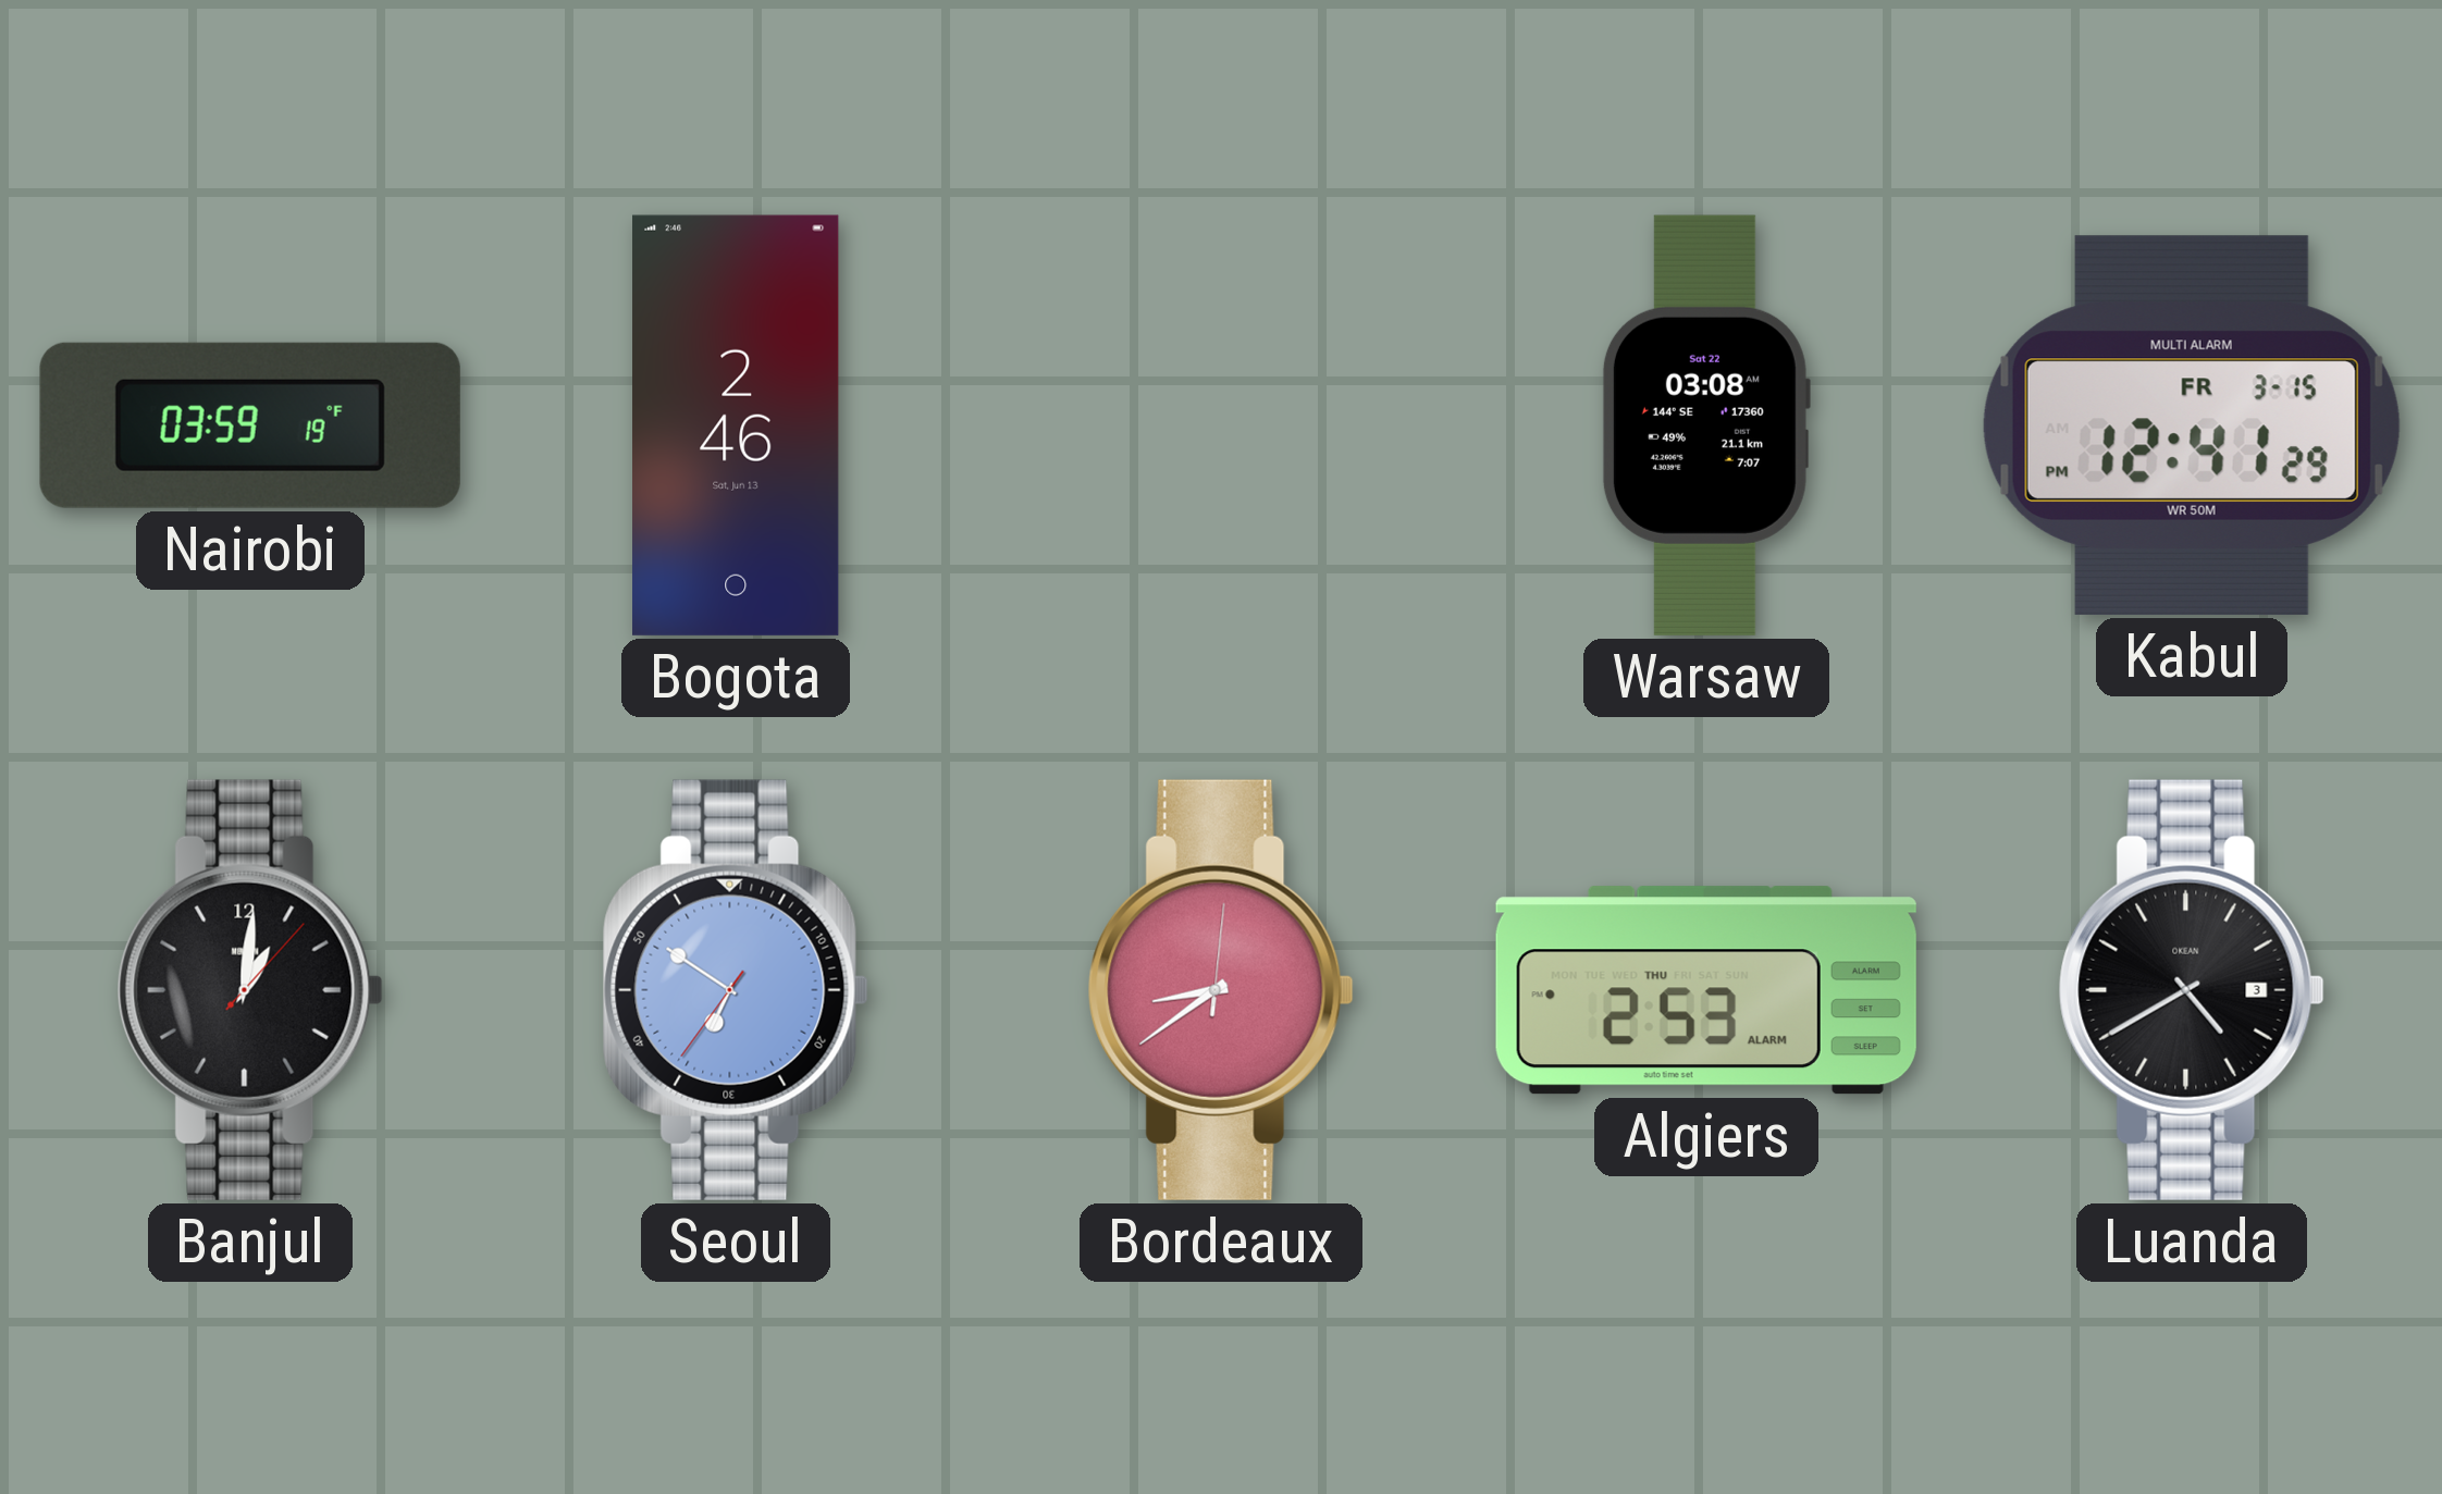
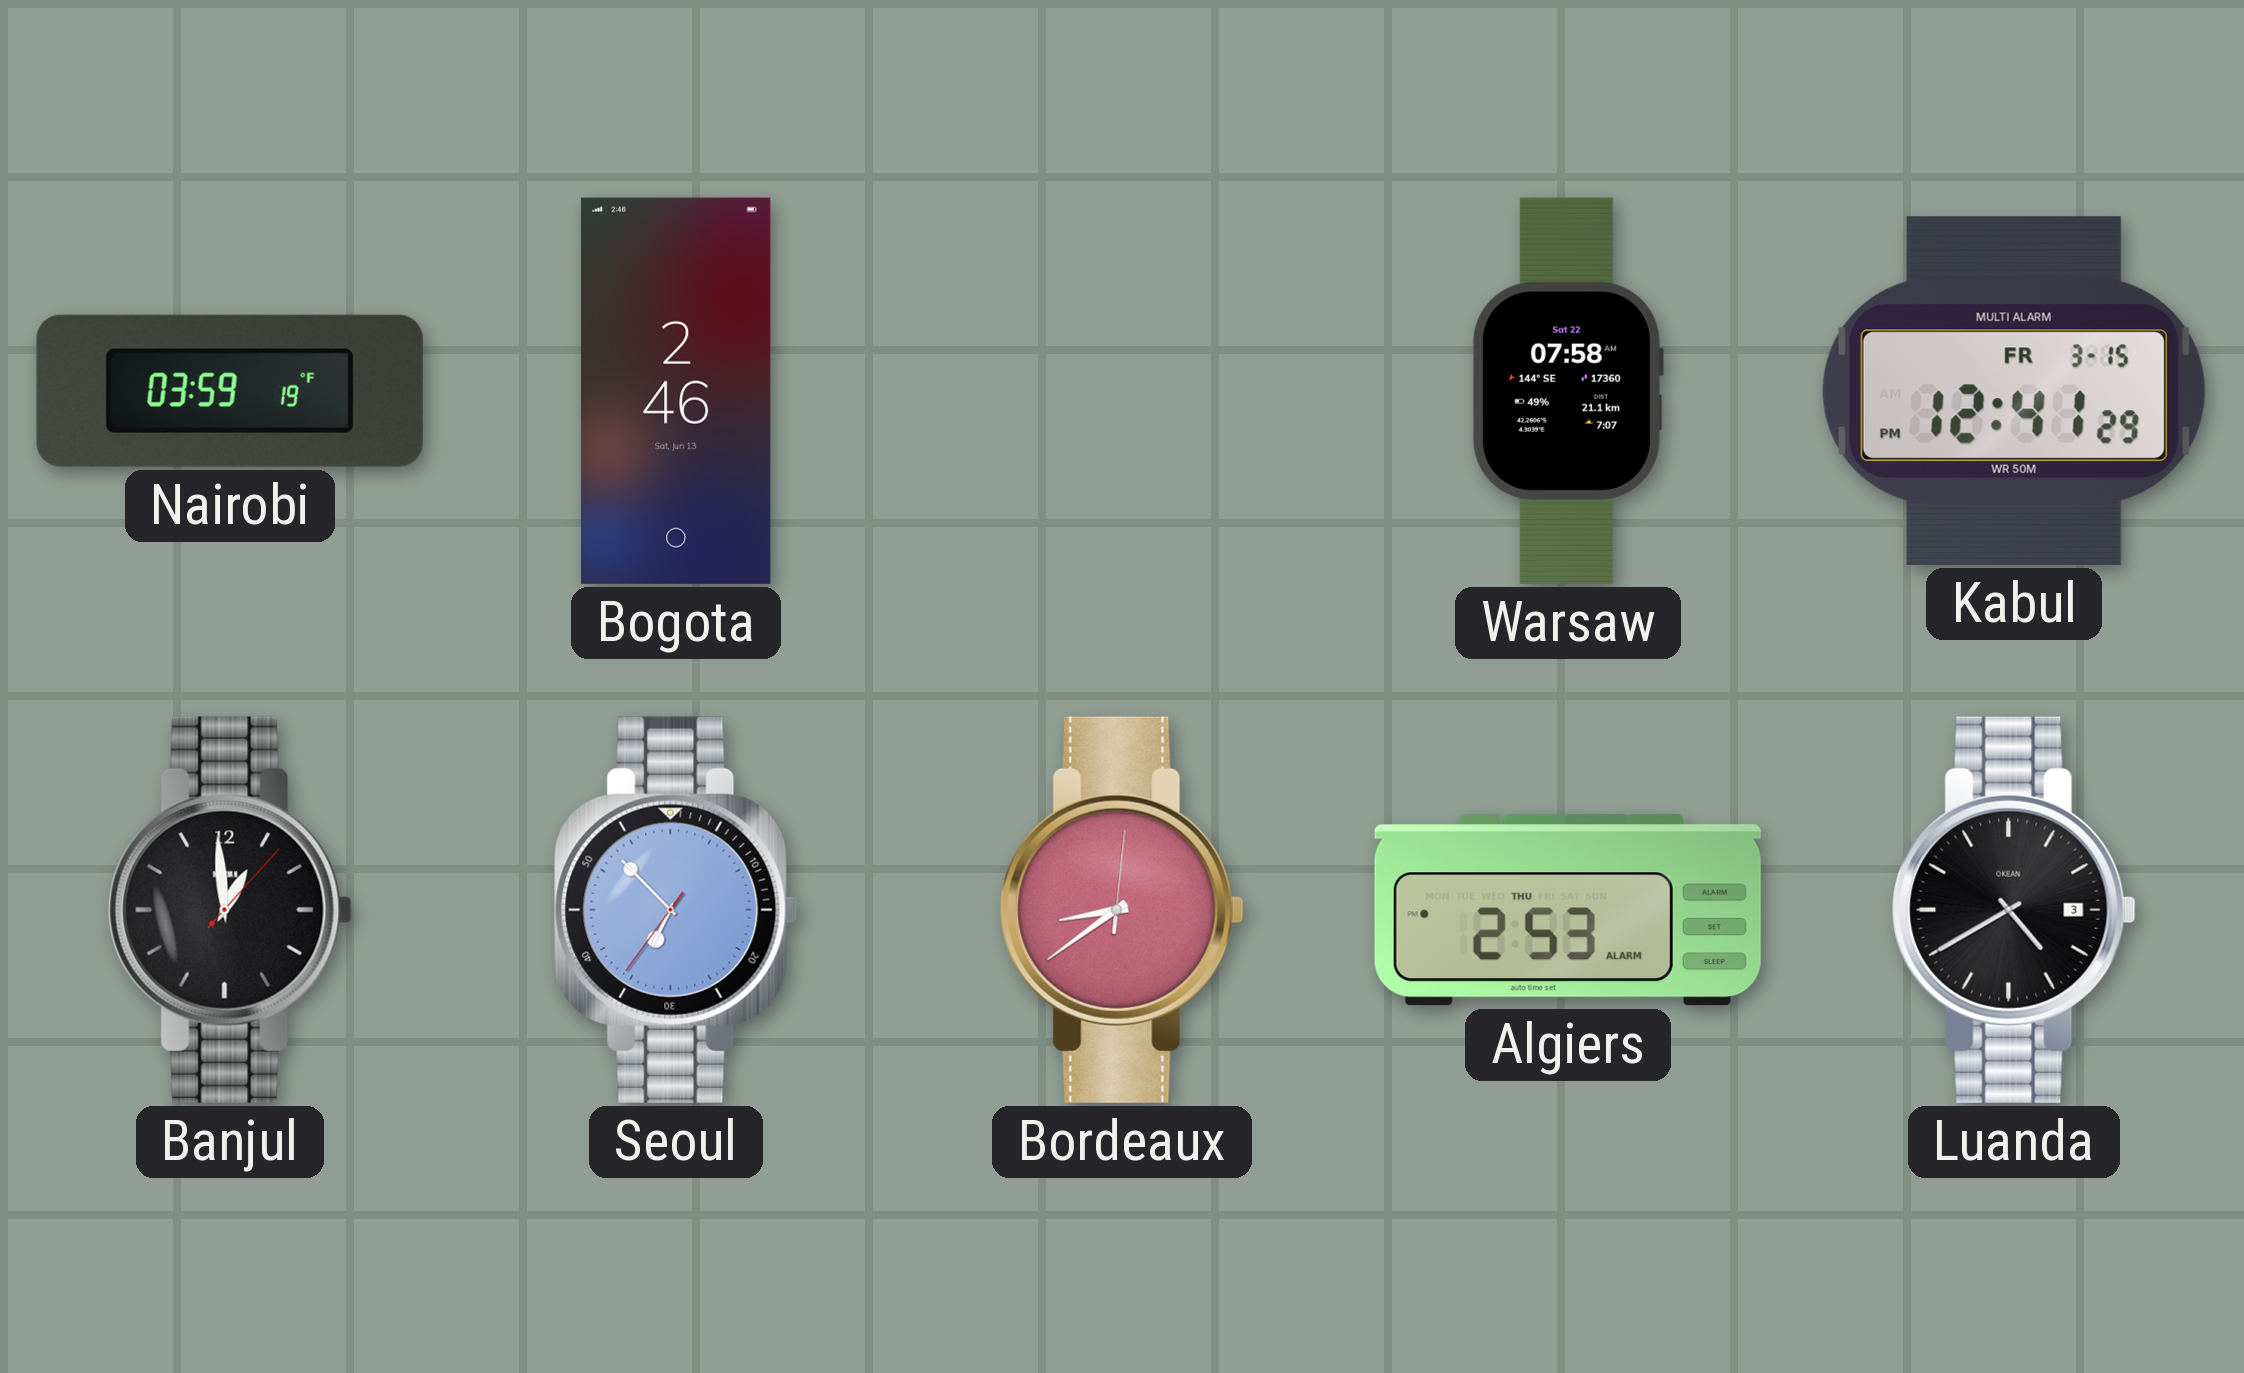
Warsaw: 03:08 -> 07:58
Banjul: 1:01 -> 12:59
Seoul: 6:50 -> 6:52
